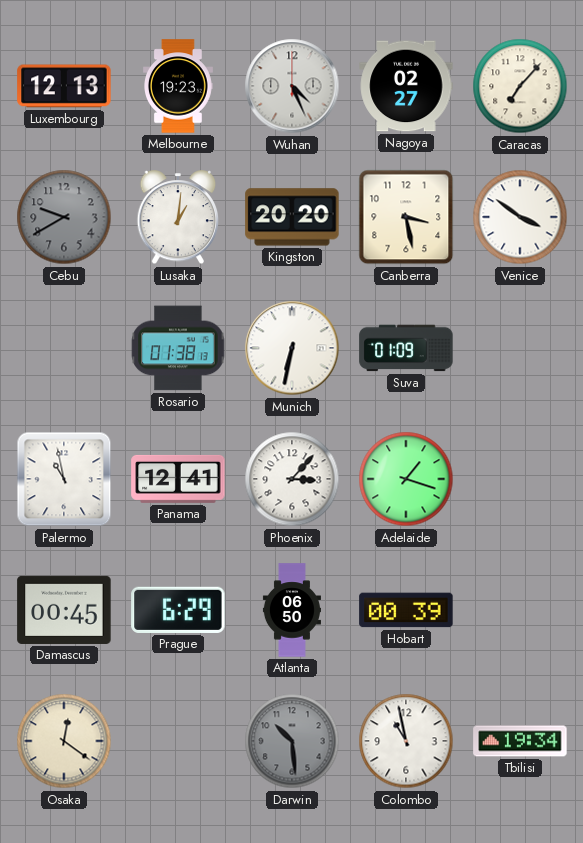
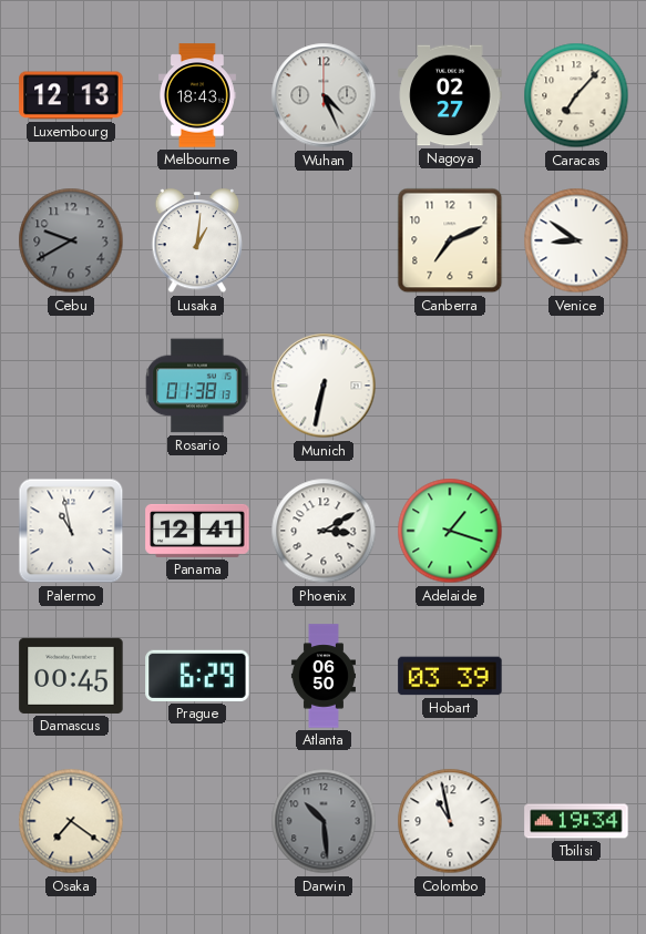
Melbourne: 19:23 -> 18:43
Kingston: 20:20 -> none
Canberra: 3:28 -> 7:11
Venice: 3:51 -> 8:51
Suva: 01:09 -> none
Phoenix: 3:07 -> 3:10
Hobart: 00:39 -> 03:39
Osaka: 12:21 -> 7:21
